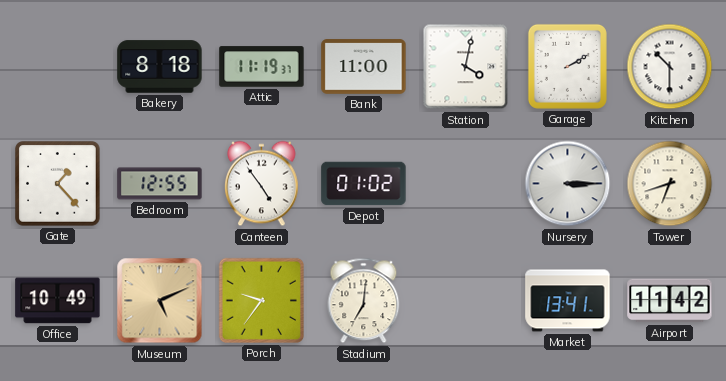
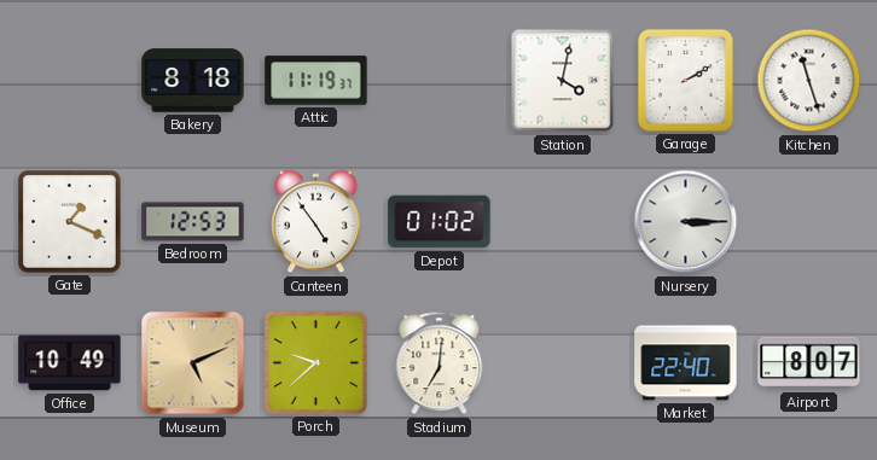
Bank: 11:00 -> none
Kitchen: 10:30 -> 11:27
Gate: 1:23 -> 1:19
Bedroom: 12:55 -> 12:53
Tower: 6:42 -> none
Porch: 9:36 -> 9:38
Market: 13:41 -> 22:40
Airport: 11:42 -> 8:07
